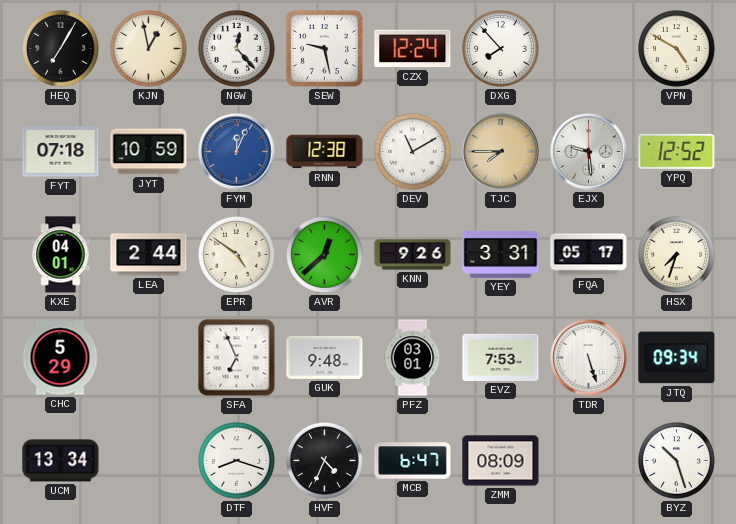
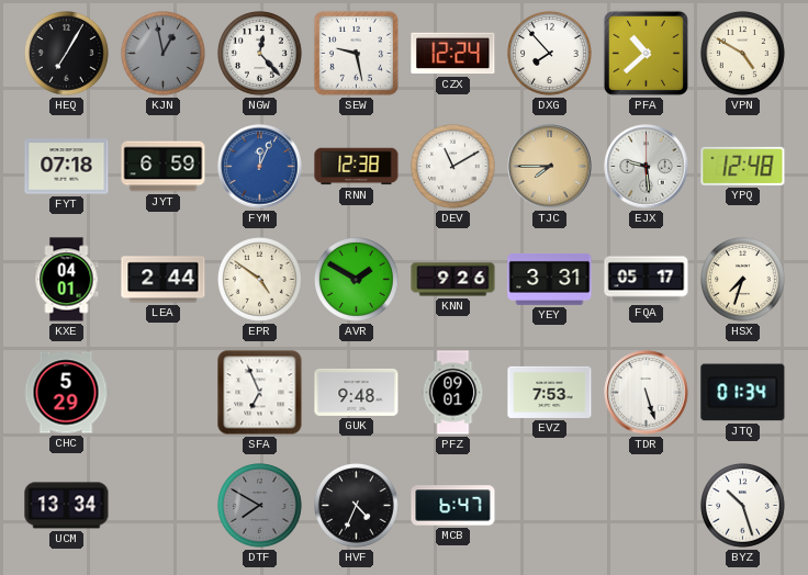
KJN dial: cream -> grey
PFA: none -> 10:38
JYT: 10:59 -> 6:59
YPQ: 12:52 -> 12:48
AVR: 12:38 -> 1:50
PFZ: 03:01 -> 09:01
JTQ: 09:34 -> 01:34
DTF: 8:18 -> 7:50
DTF dial: white -> grey
ZMM: 08:09 -> none
